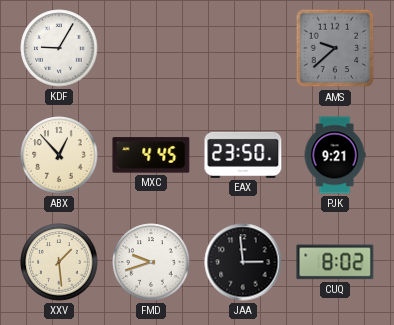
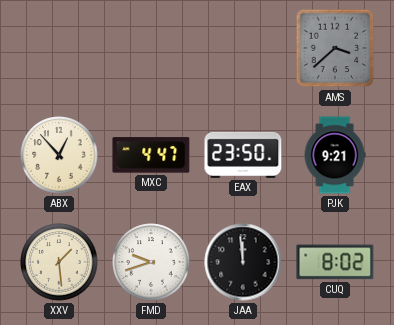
KDF: 9:05 -> none
AMS: 9:38 -> 3:38
MXC: 4:45 -> 4:47
JAA: 2:59 -> 11:59
